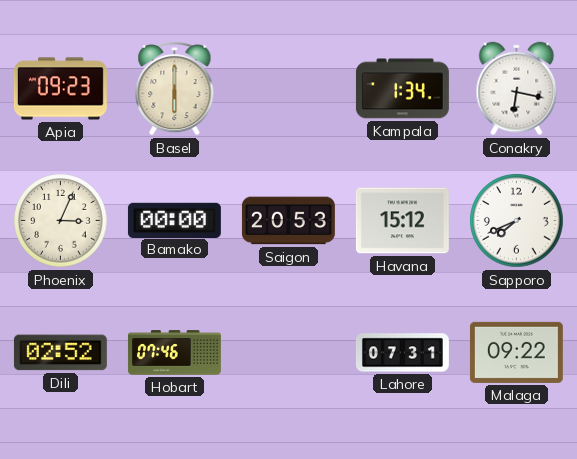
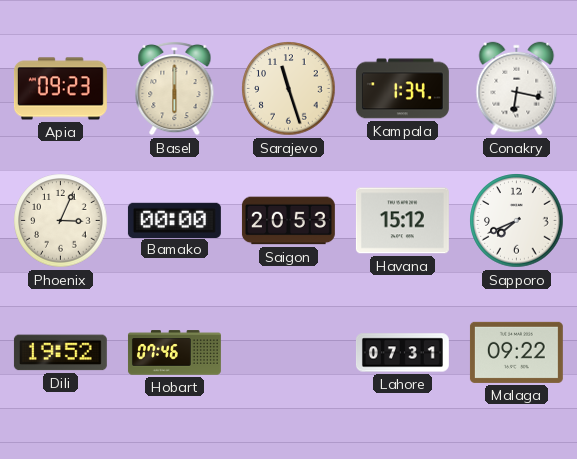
Sarajevo: none -> 11:27
Dili: 02:52 -> 19:52
